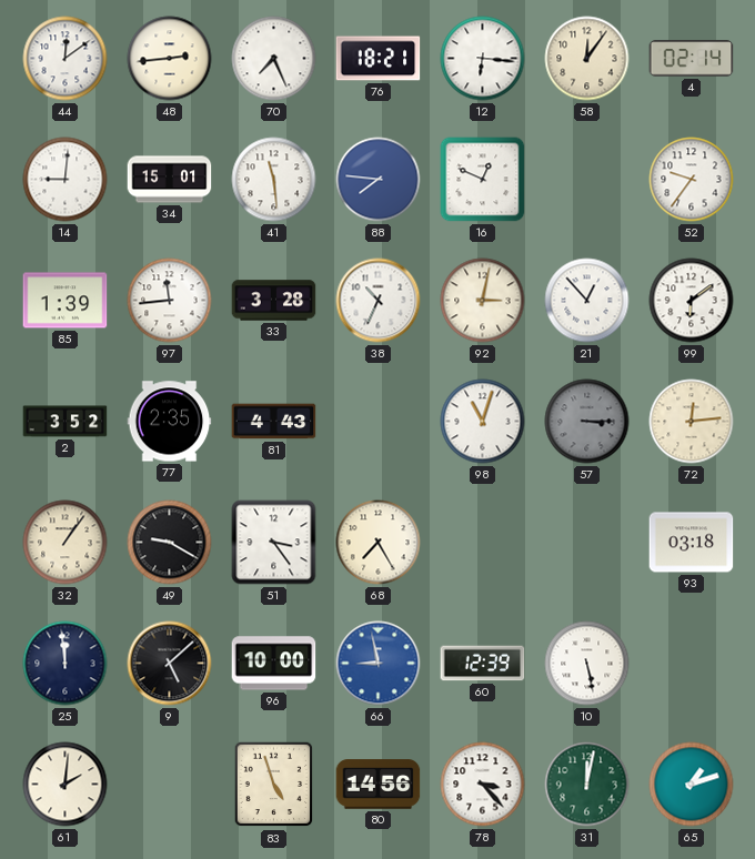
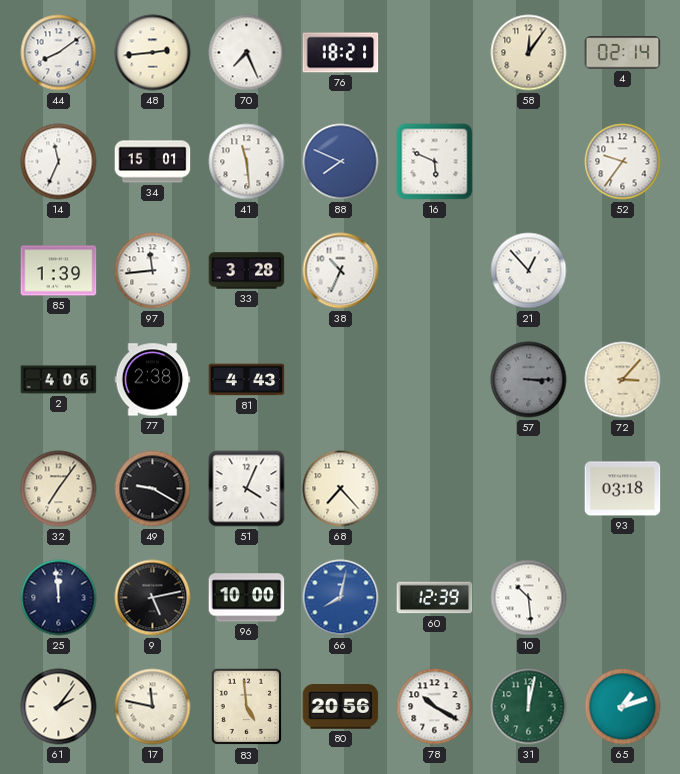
44: 12:09 -> 8:09
12: 6:16 -> none
14: 9:01 -> 11:34
88: 7:46 -> 7:49
16: 12:49 -> 5:49
92: 3:02 -> none
99: 6:09 -> none
2: 3:52 -> 4:06
77: 2:35 -> 2:38
98: 11:03 -> none
72: 12:14 -> 3:07
32: 1:06 -> 7:06
51: 3:24 -> 4:04
68: 7:25 -> 7:23
9: 5:08 -> 5:13
66: 8:58 -> 8:02
10: 5:28 -> 10:29
61: 2:01 -> 2:06
17: none -> 11:47
83: 4:57 -> 4:59
80: 14:56 -> 20:56
78: 3:23 -> 10:20
